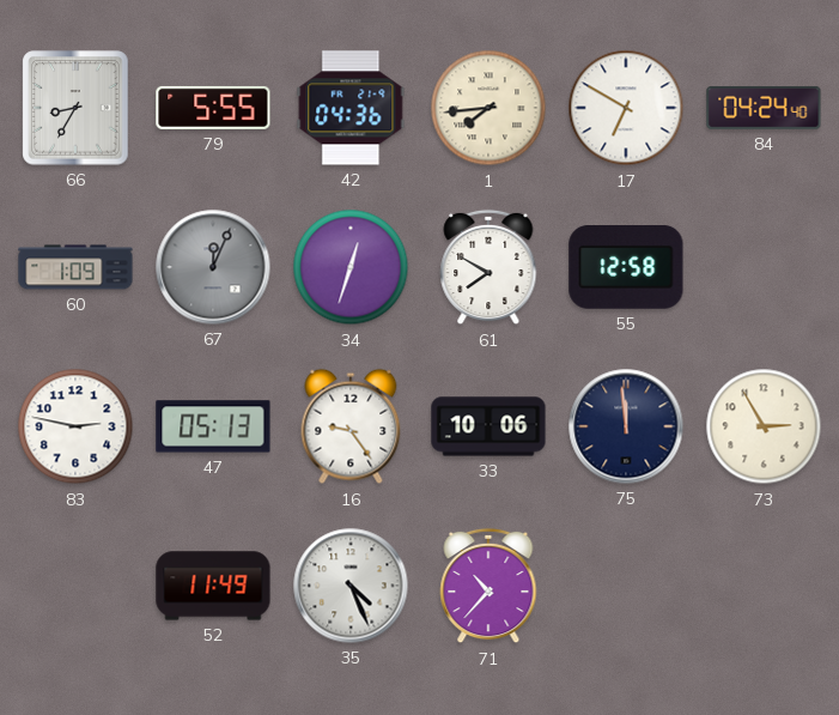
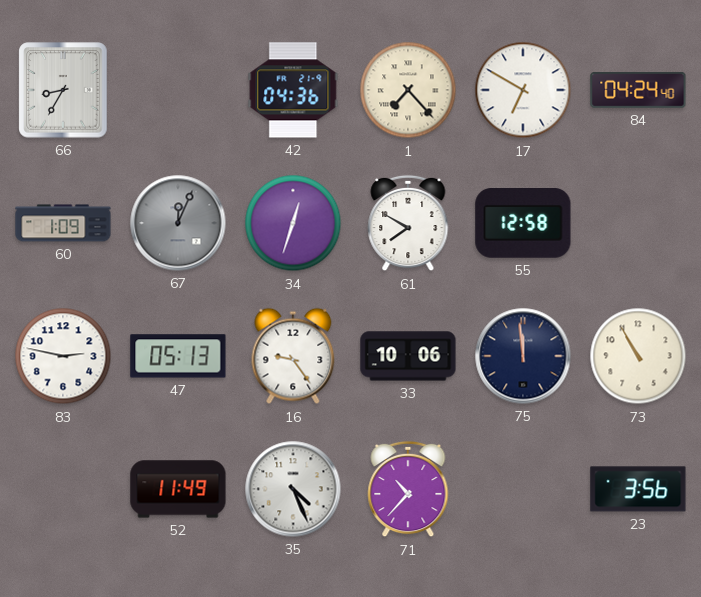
79: 5:55 -> none
1: 7:44 -> 7:23
73: 2:55 -> 10:55
23: none -> 3:56
